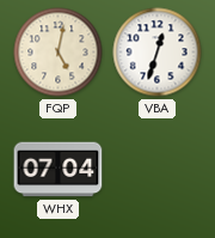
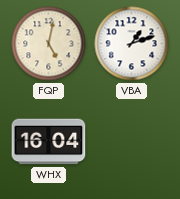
VBA: 12:33 -> 1:12
WHX: 07:04 -> 16:04
